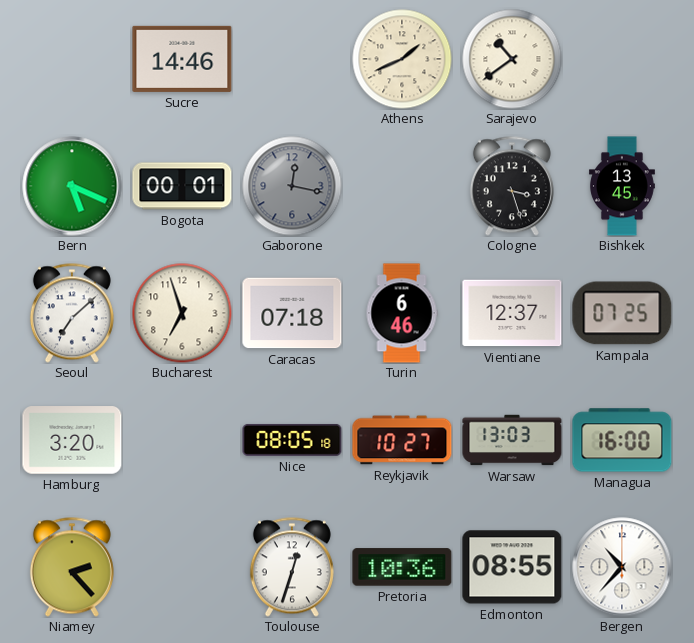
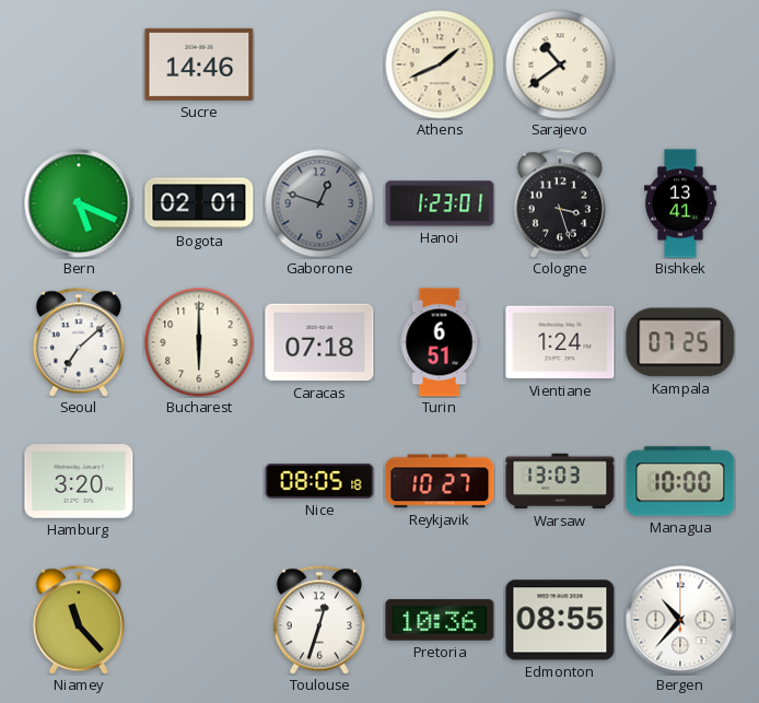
Bogota: 00:01 -> 02:01
Gaborone: 12:17 -> 12:48
Hanoi: none -> 1:23
Bishkek: 13:45 -> 13:41
Bucharest: 6:57 -> 6:00
Turin: 6:46 -> 6:51
Vientiane: 12:37 -> 1:24
Managua: 16:00 -> 10:00
Niamey: 2:23 -> 11:23
